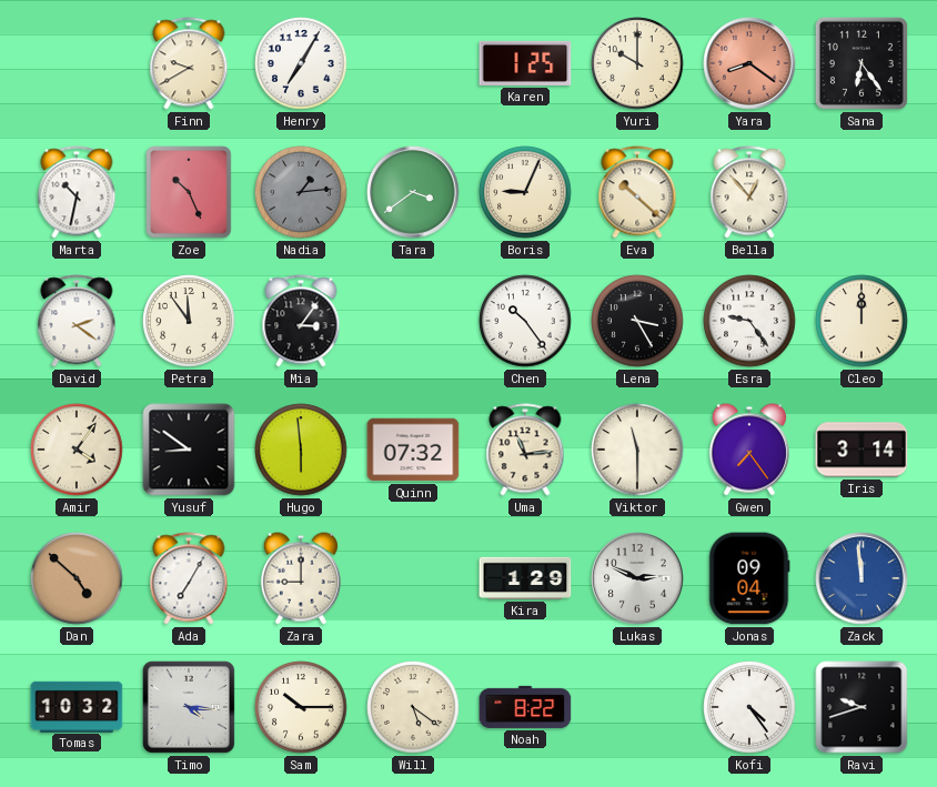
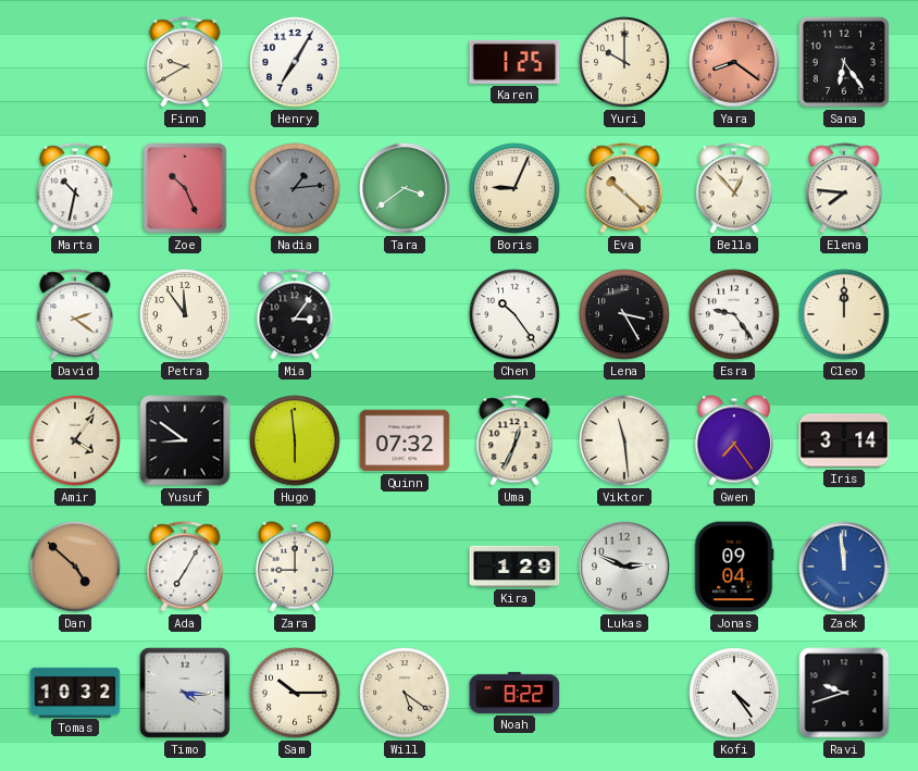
Elena: none -> 7:46
Uma: 11:14 -> 12:34
Viktor: 11:30 -> 11:29
